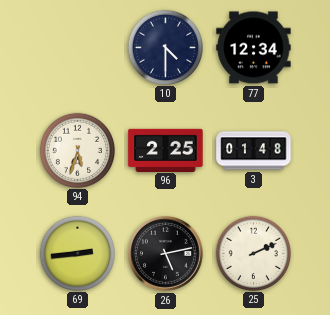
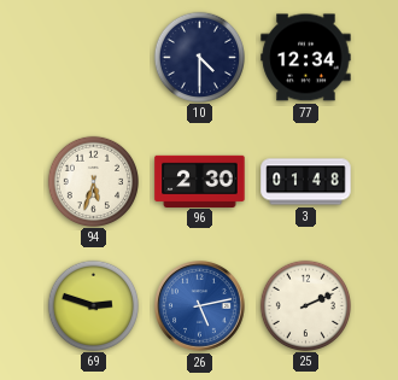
96: 2:25 -> 2:30
69: 2:44 -> 2:48
26 dial: black -> blue
